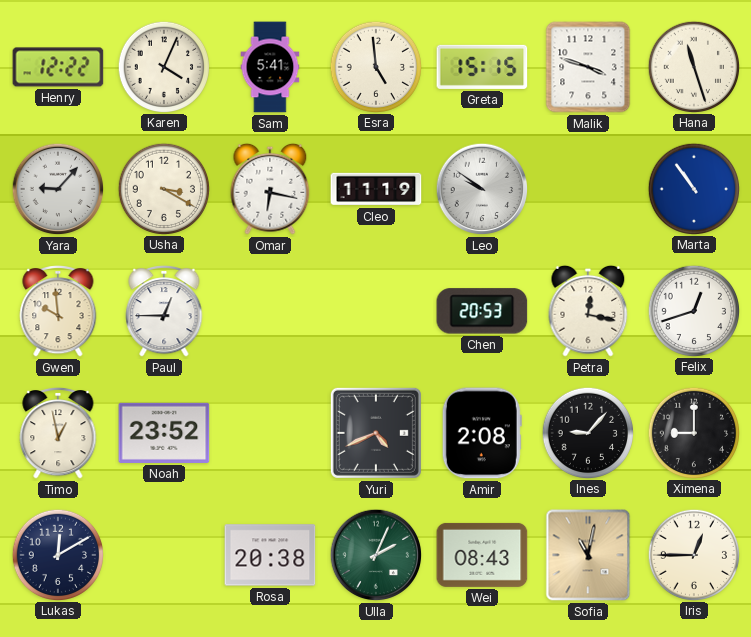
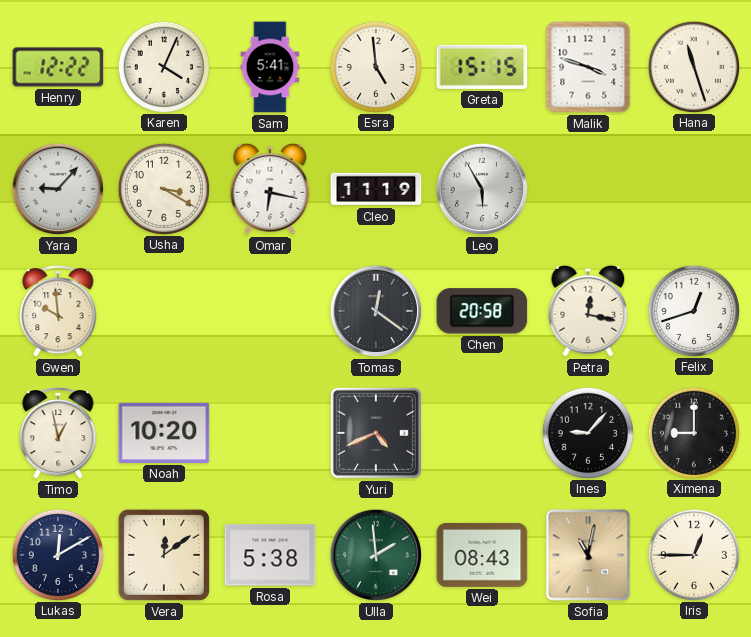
Leo: 9:51 -> 5:55
Marta: 10:54 -> none
Paul: 12:45 -> none
Tomas: none -> 12:21
Chen: 20:53 -> 20:58
Noah: 23:52 -> 10:20
Amir: 2:08 -> none
Vera: none -> 12:09
Rosa: 20:38 -> 5:38
Ulla: 2:04 -> 1:59
